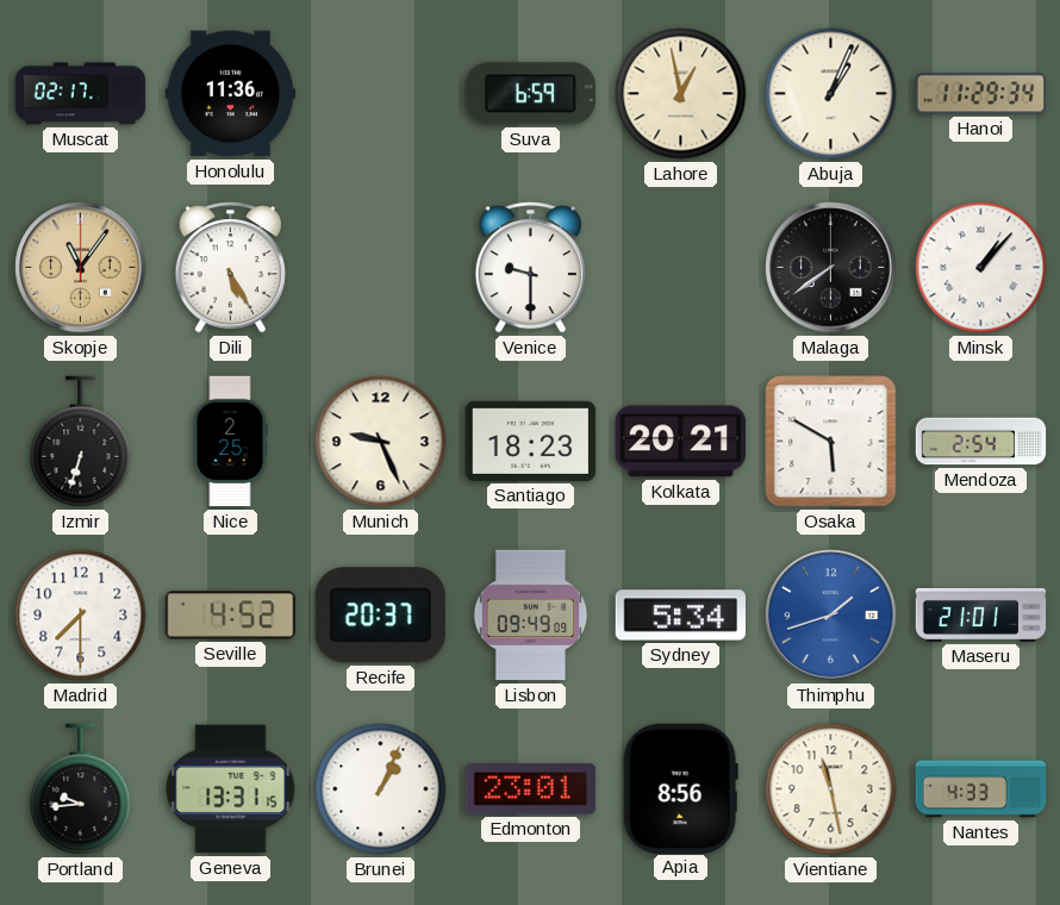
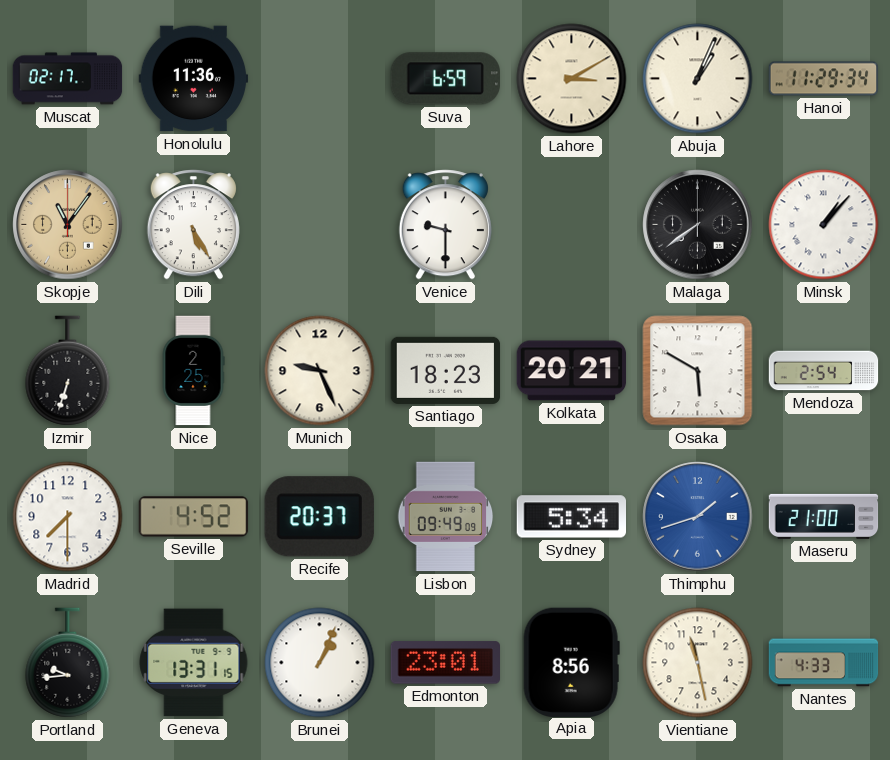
Lahore: 12:58 -> 3:10
Maseru: 21:01 -> 21:00
